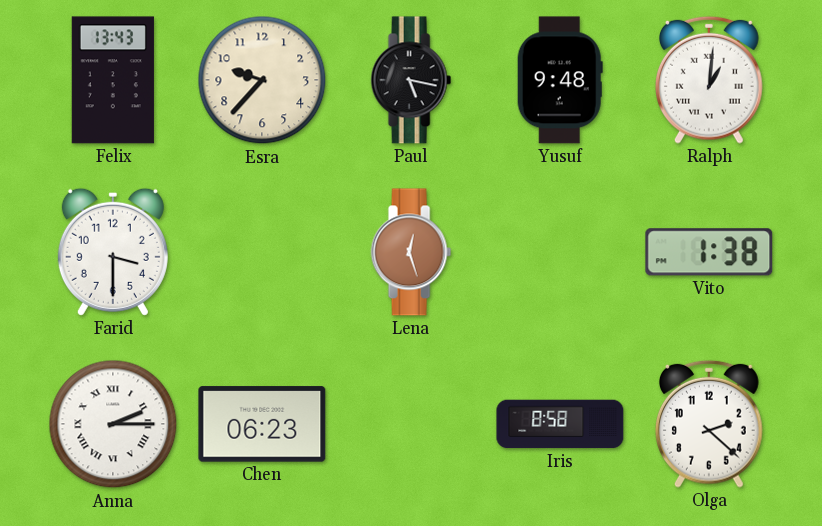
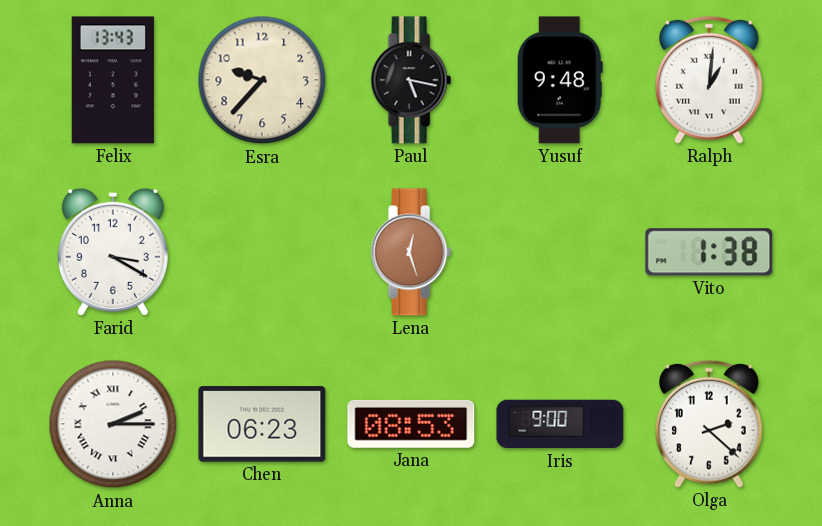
Farid: 3:30 -> 3:20
Jana: none -> 08:53
Iris: 8:58 -> 9:00
